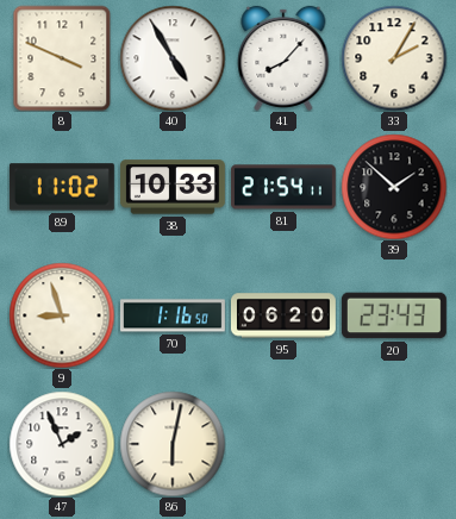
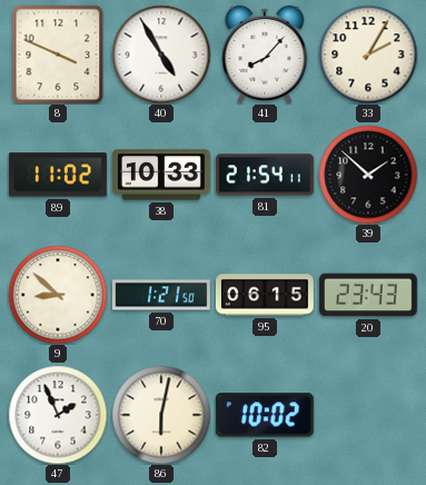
9: 8:57 -> 8:52
70: 1:16 -> 1:21
95: 06:20 -> 06:15
82: none -> 10:02
